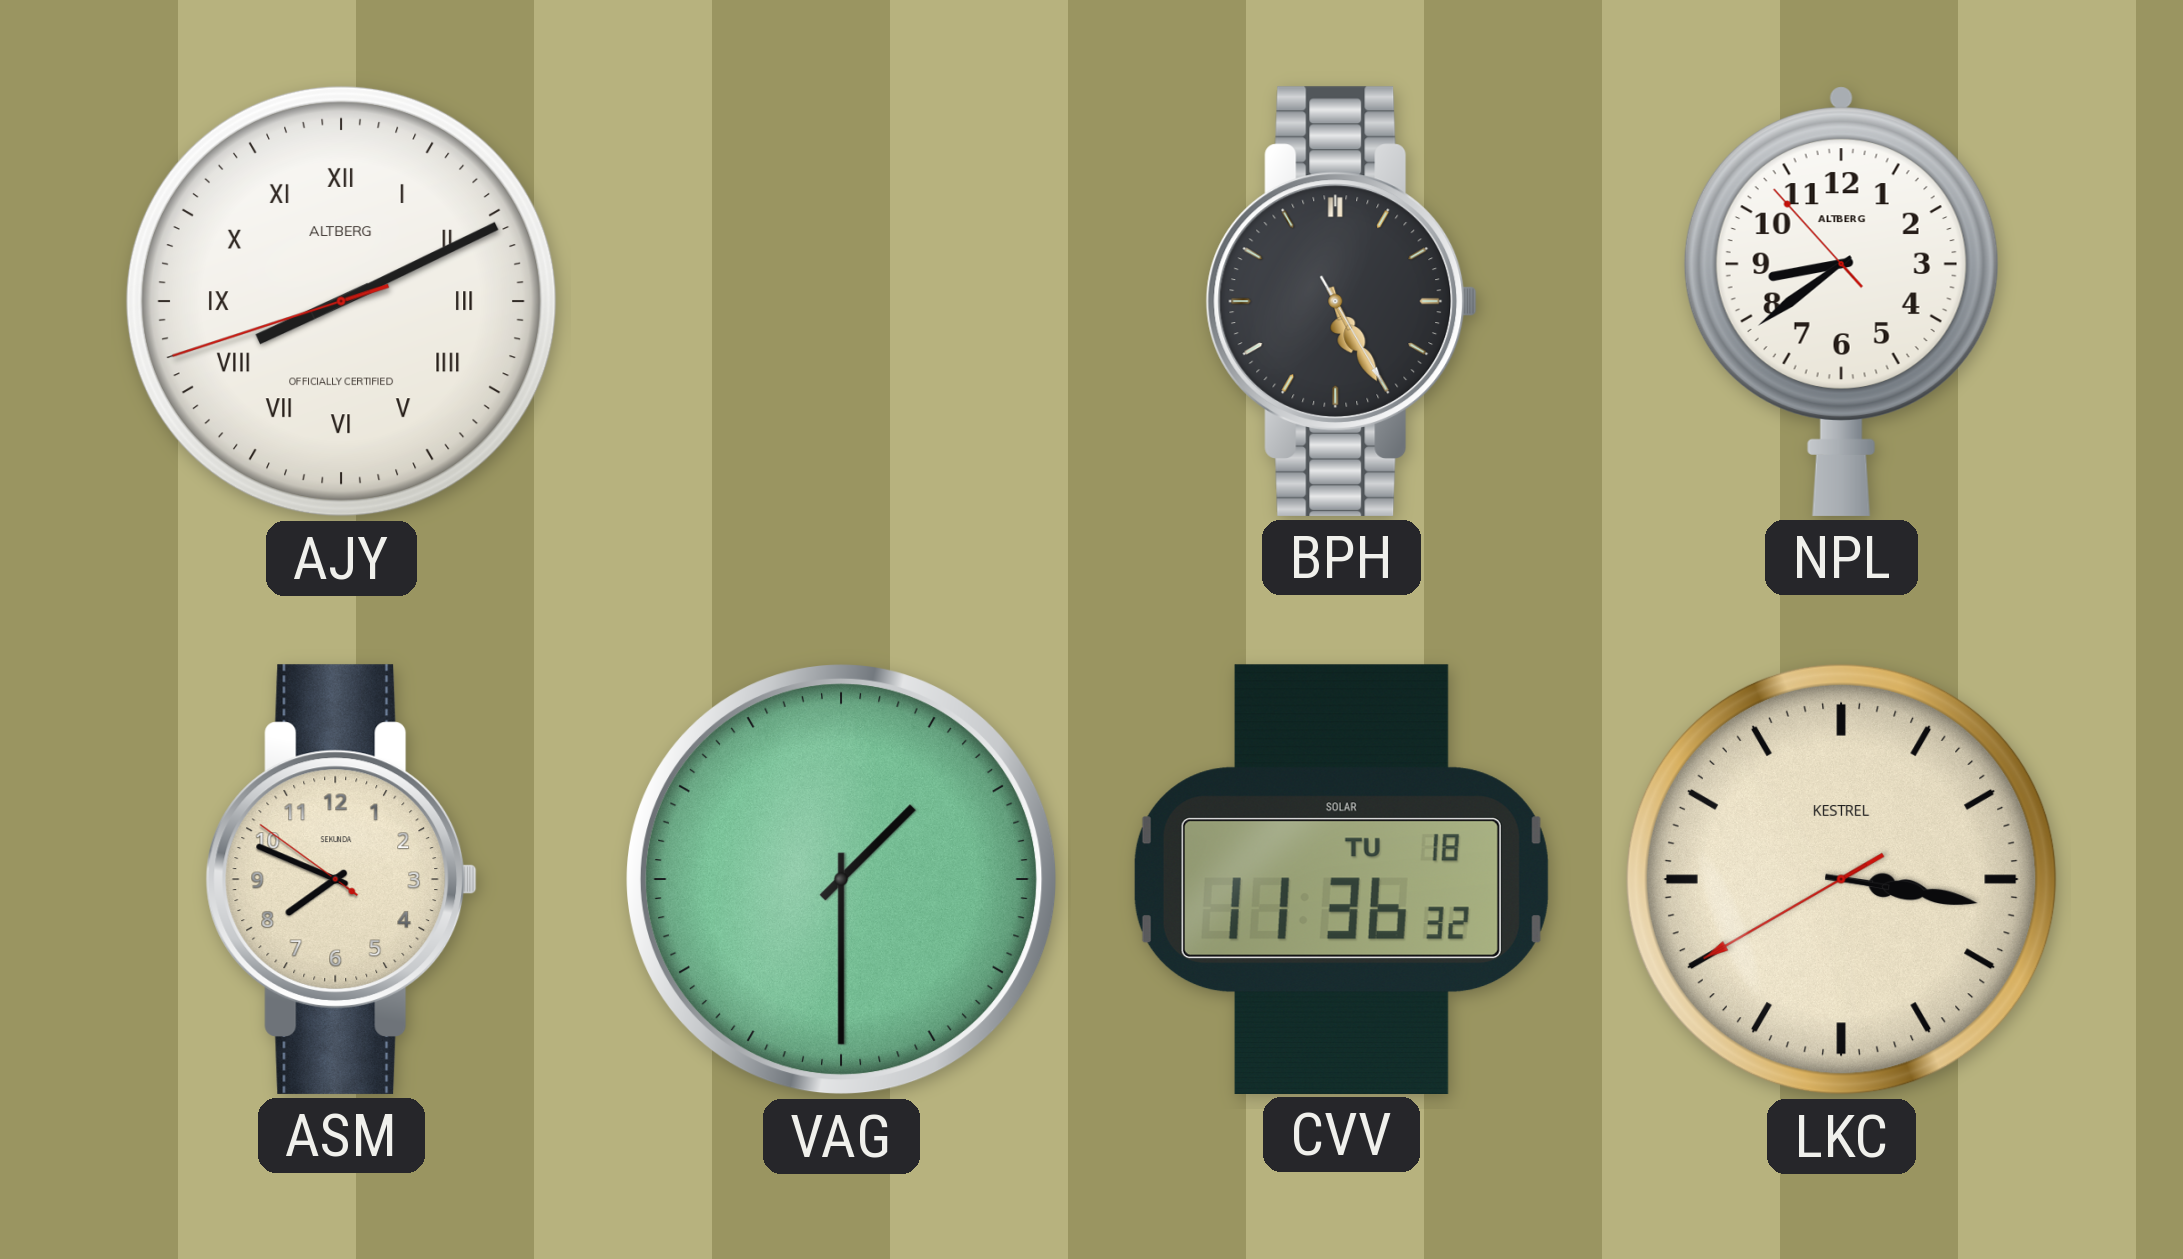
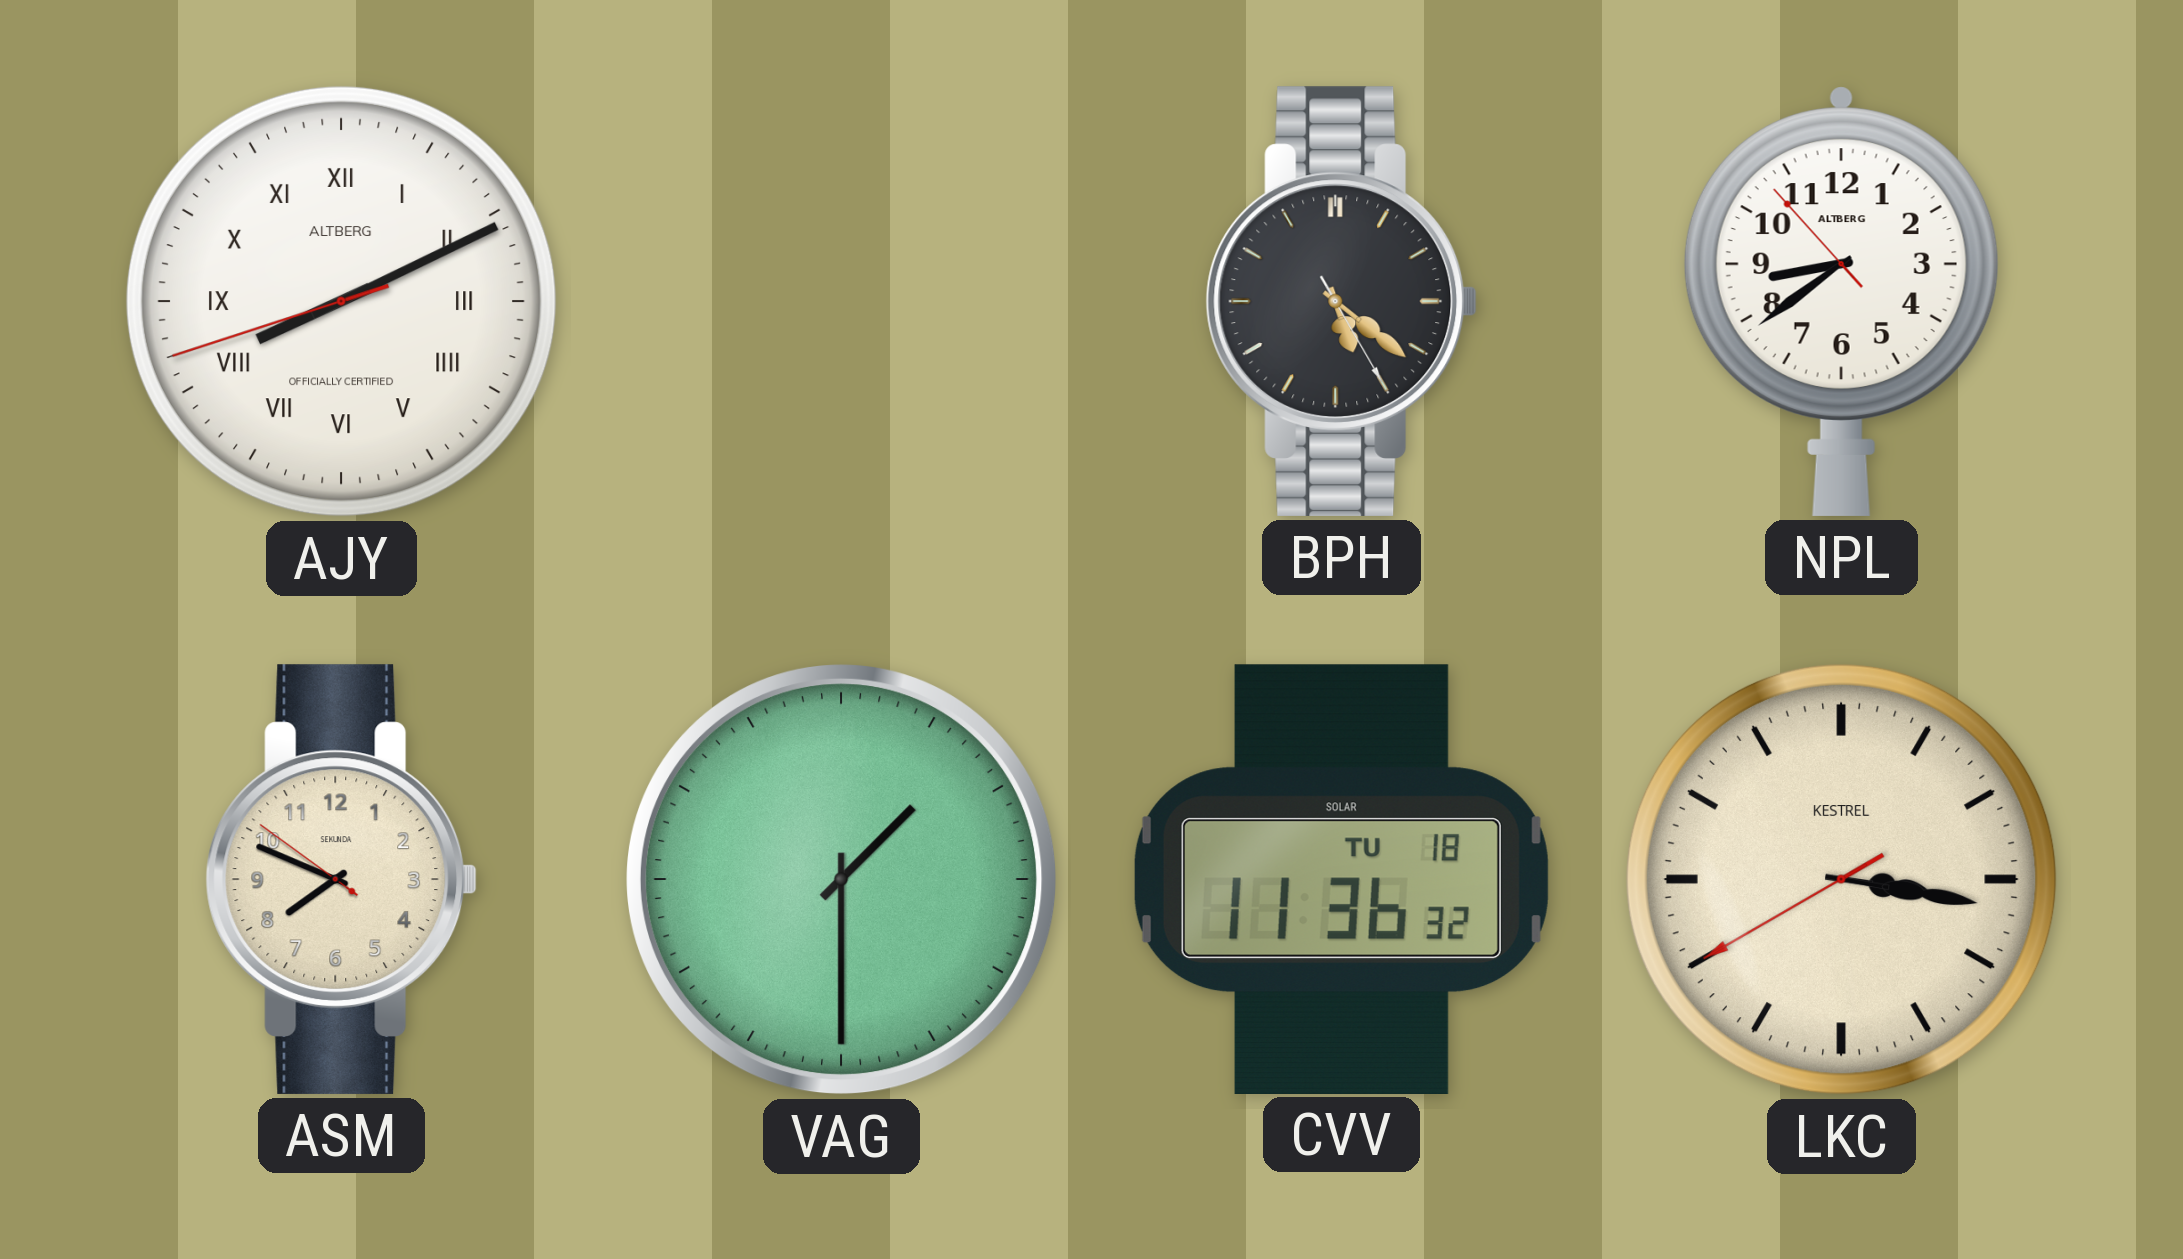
BPH: 5:25 -> 5:21
